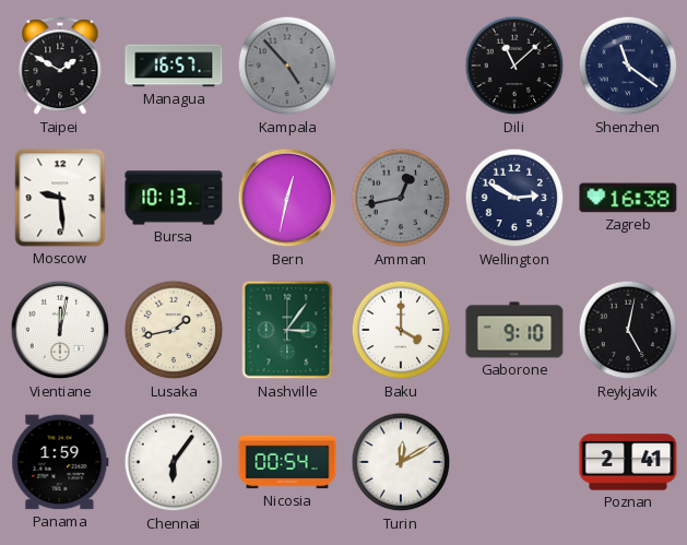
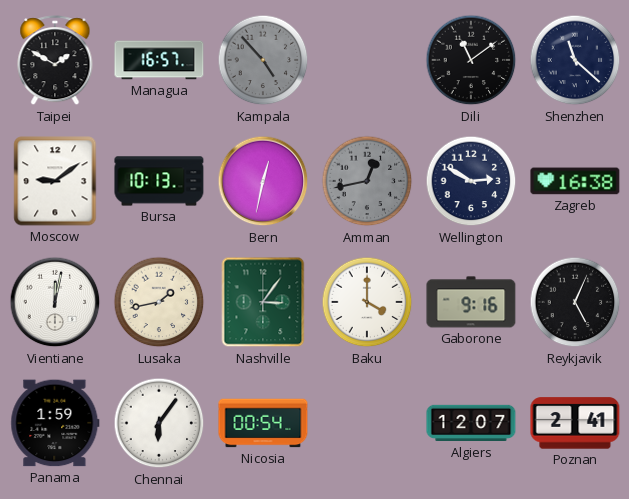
Dili: 11:08 -> 11:09
Shenzhen: 11:21 -> 11:22
Moscow: 9:29 -> 9:09
Gaborone: 9:10 -> 9:16
Reykjavik: 5:02 -> 5:04
Turin: 12:10 -> none
Algiers: none -> 12:07
